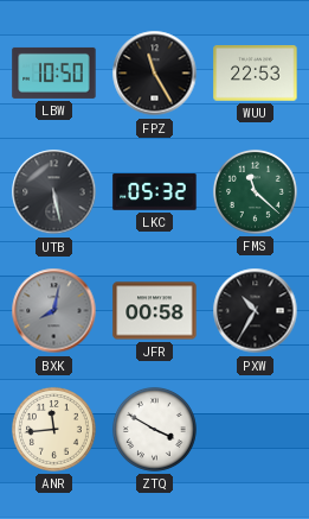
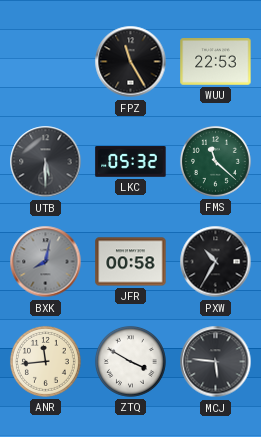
LBW: 10:50 -> none
UTB: 5:28 -> 5:30
MCJ: none -> 5:46
